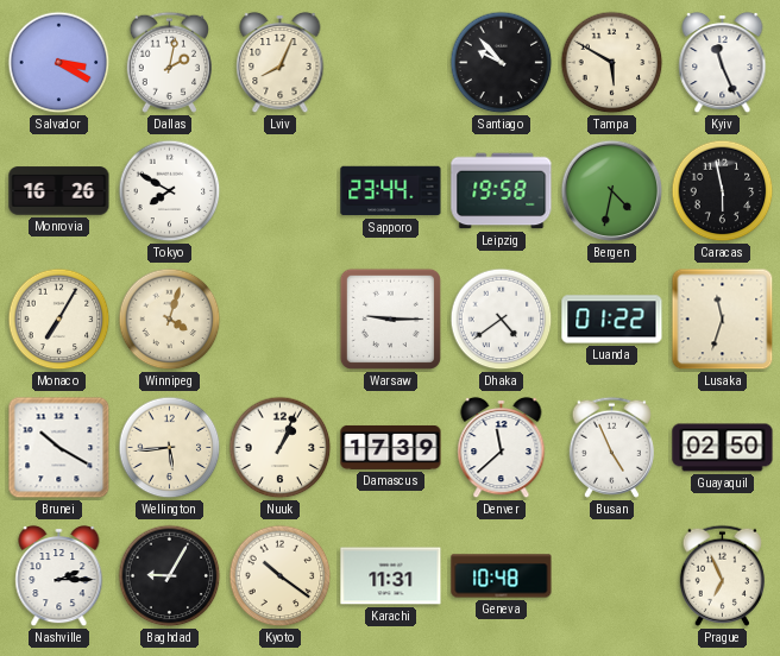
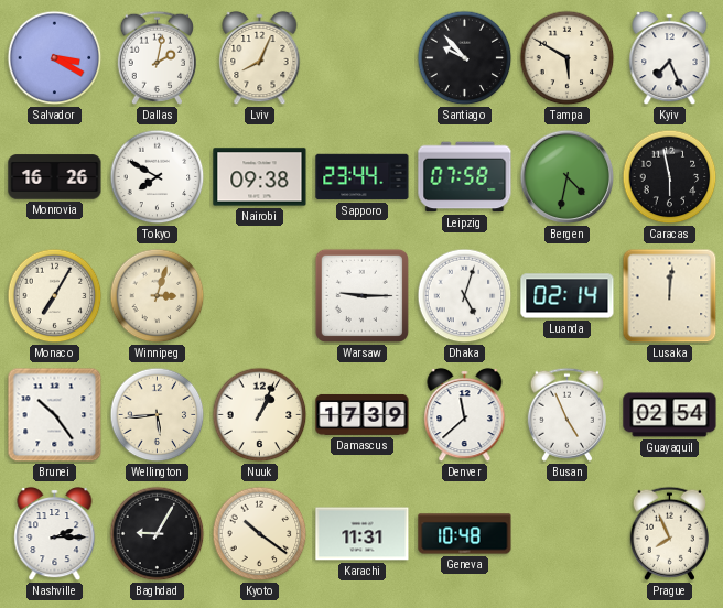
Kyiv: 11:26 -> 7:26
Nairobi: none -> 09:38
Leipzig: 19:58 -> 07:58
Winnipeg: 4:03 -> 3:03
Dhaka: 4:39 -> 5:03
Luanda: 01:22 -> 02:14
Lusaka: 11:33 -> 12:01
Brunei: 10:20 -> 10:24
Guayaquil: 02:50 -> 02:54
Prague: 6:56 -> 7:56
